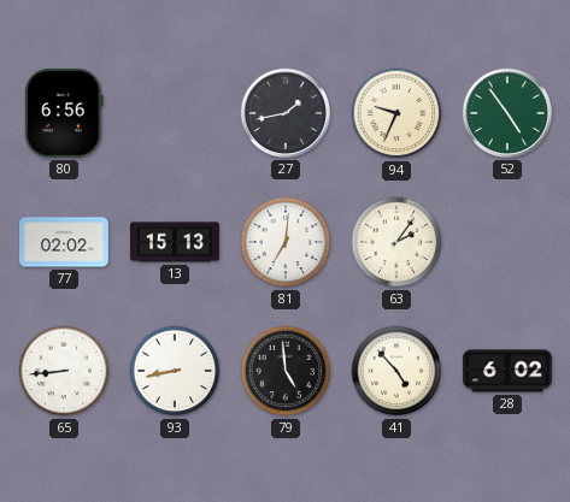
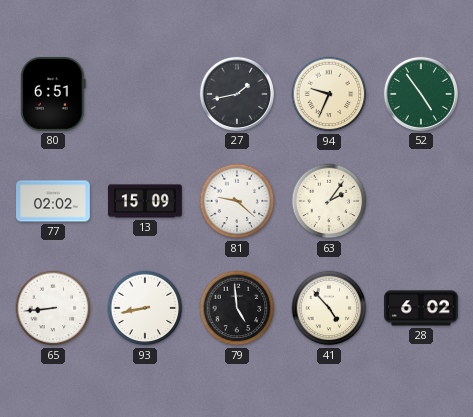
80: 6:56 -> 6:51
13: 15:13 -> 15:09
81: 7:01 -> 9:22
